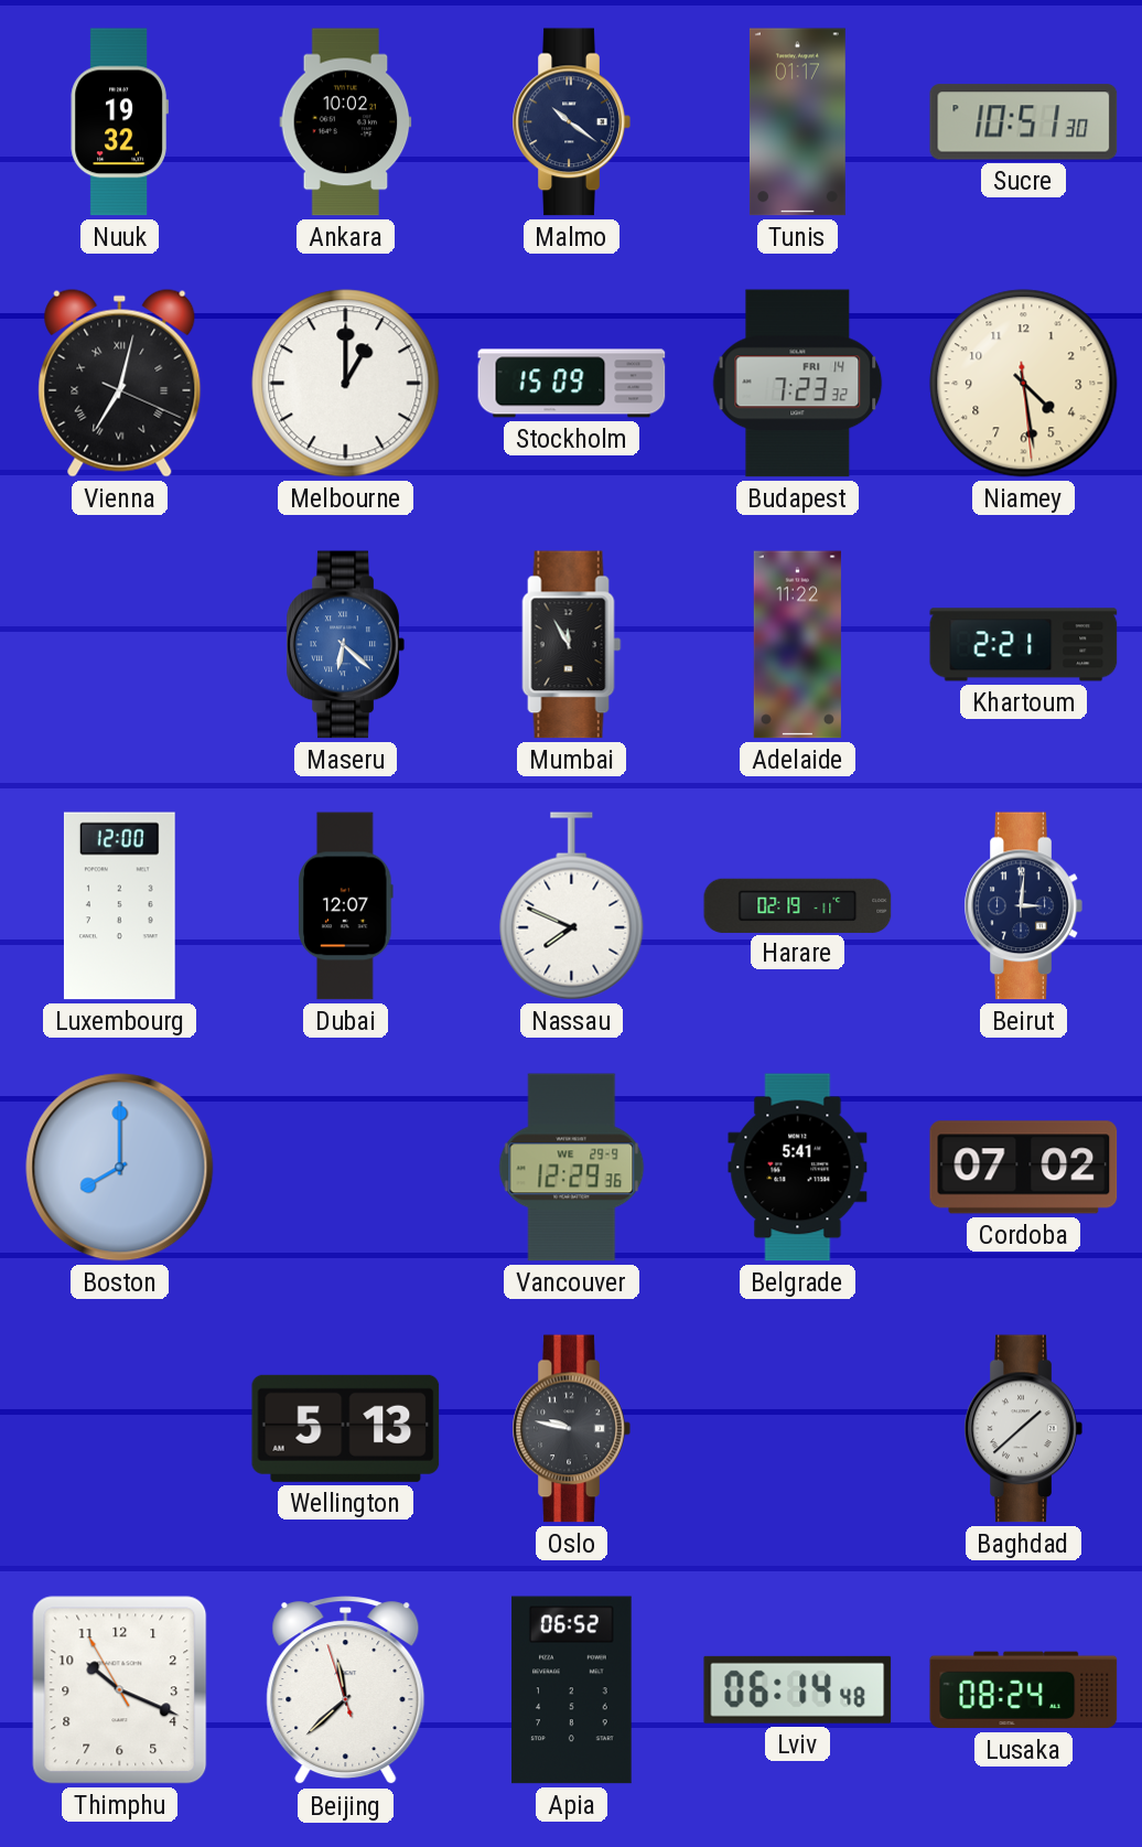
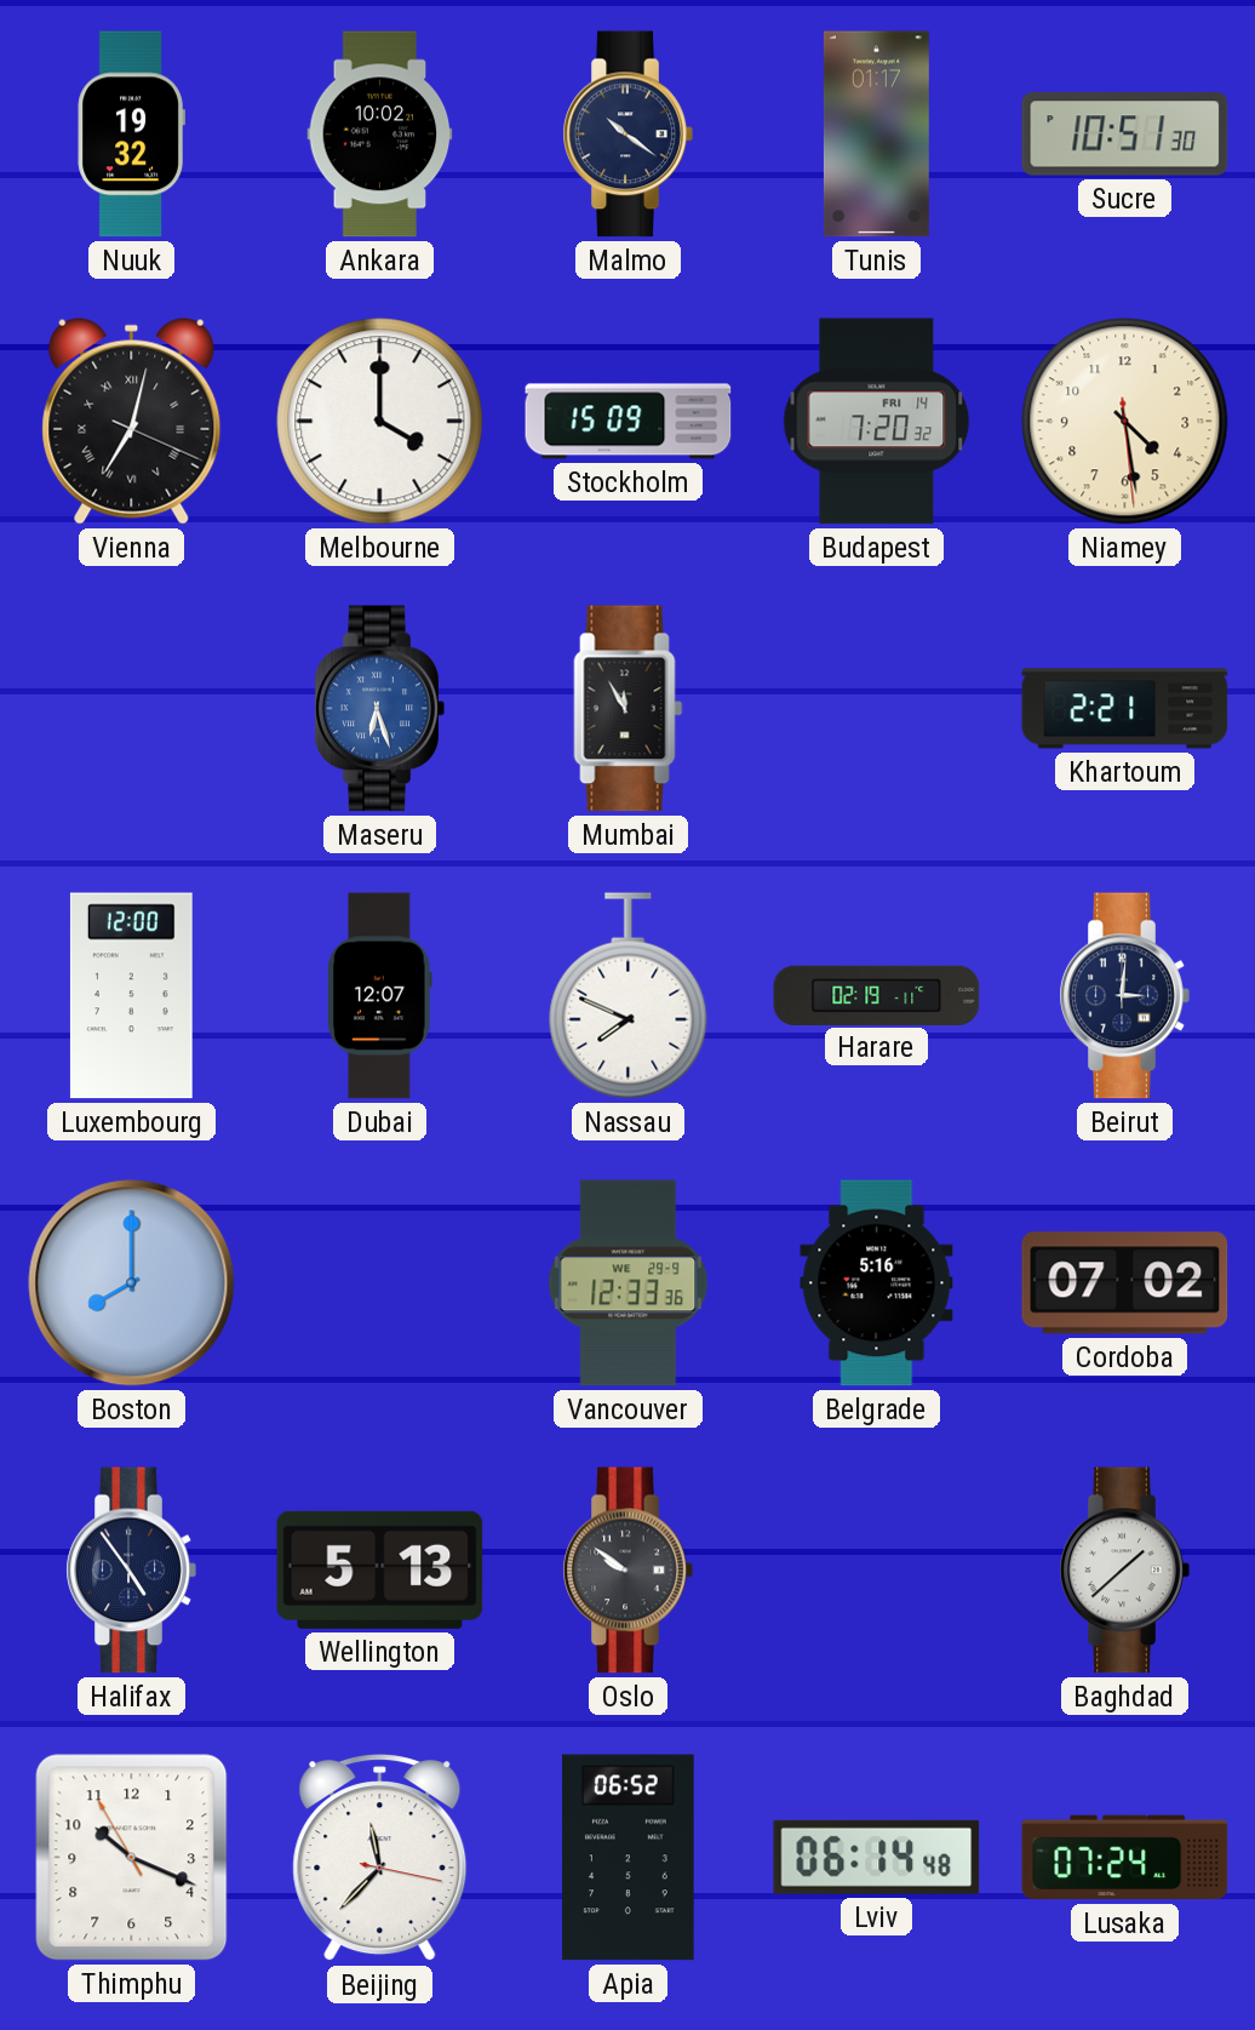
Melbourne: 1:00 -> 4:00
Budapest: 7:23 -> 7:20
Maseru: 6:22 -> 6:27
Adelaide: 11:22 -> none
Vancouver: 12:29 -> 12:33
Belgrade: 5:41 -> 5:16
Halifax: none -> 4:54
Oslo: 9:47 -> 9:51
Beijing: 11:37:57 -> 11:37:17
Lusaka: 08:24 -> 07:24
